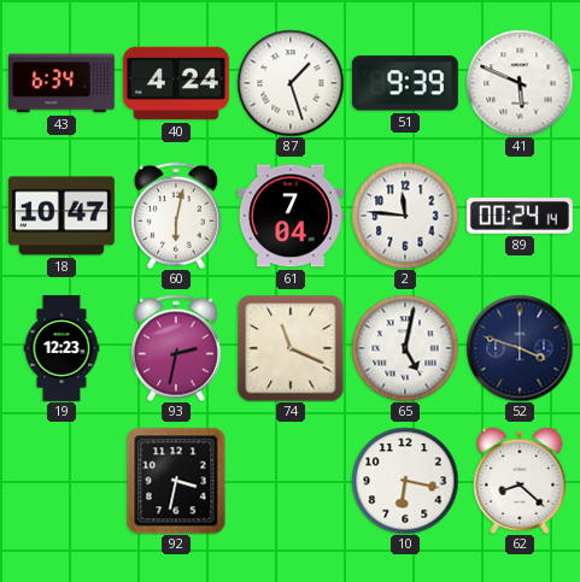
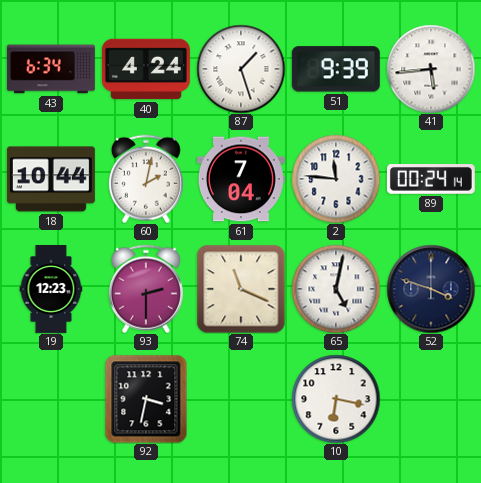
41: 5:49 -> 5:44
18: 10:47 -> 10:44
60: 6:02 -> 2:02
93: 2:32 -> 2:30
62: 8:22 -> none
